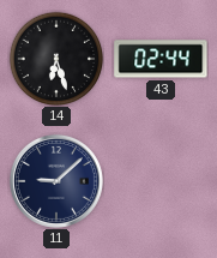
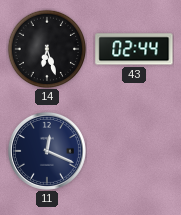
11: 9:08 -> 12:19
